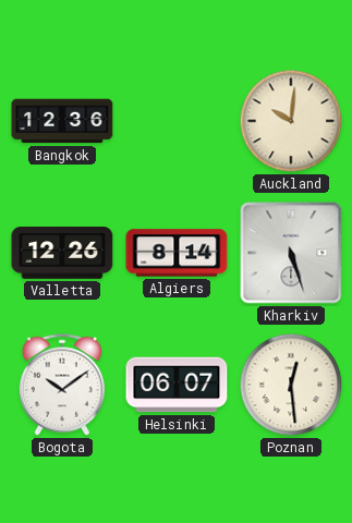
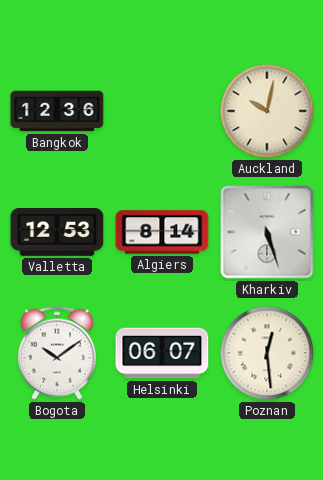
Auckland: 10:01 -> 10:02
Valletta: 12:26 -> 12:53
